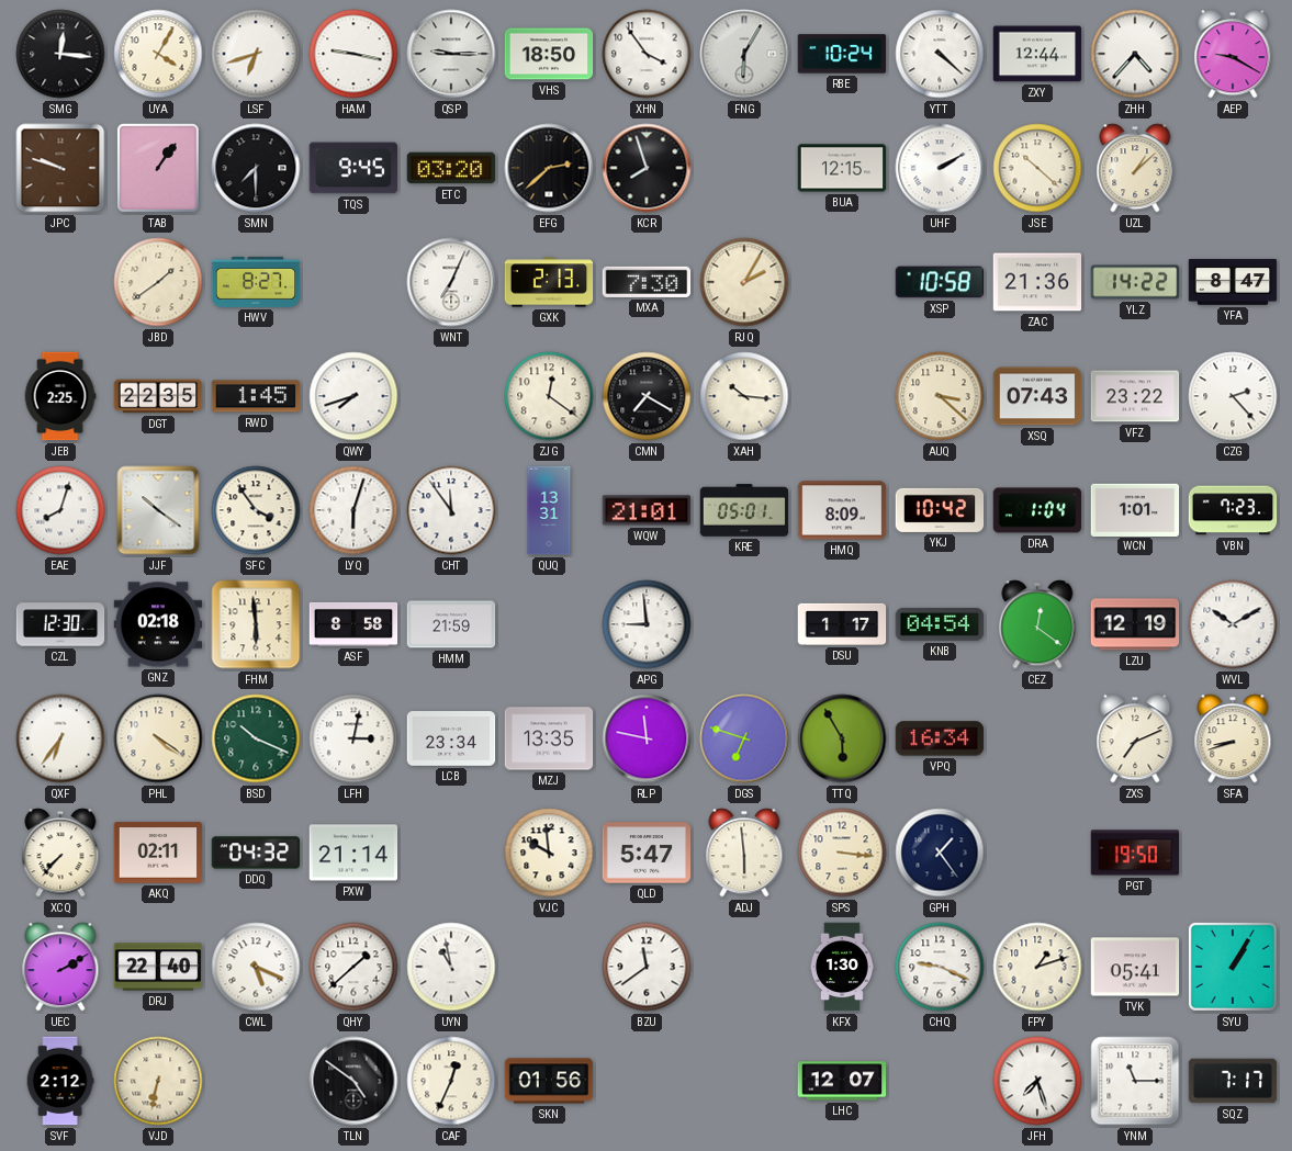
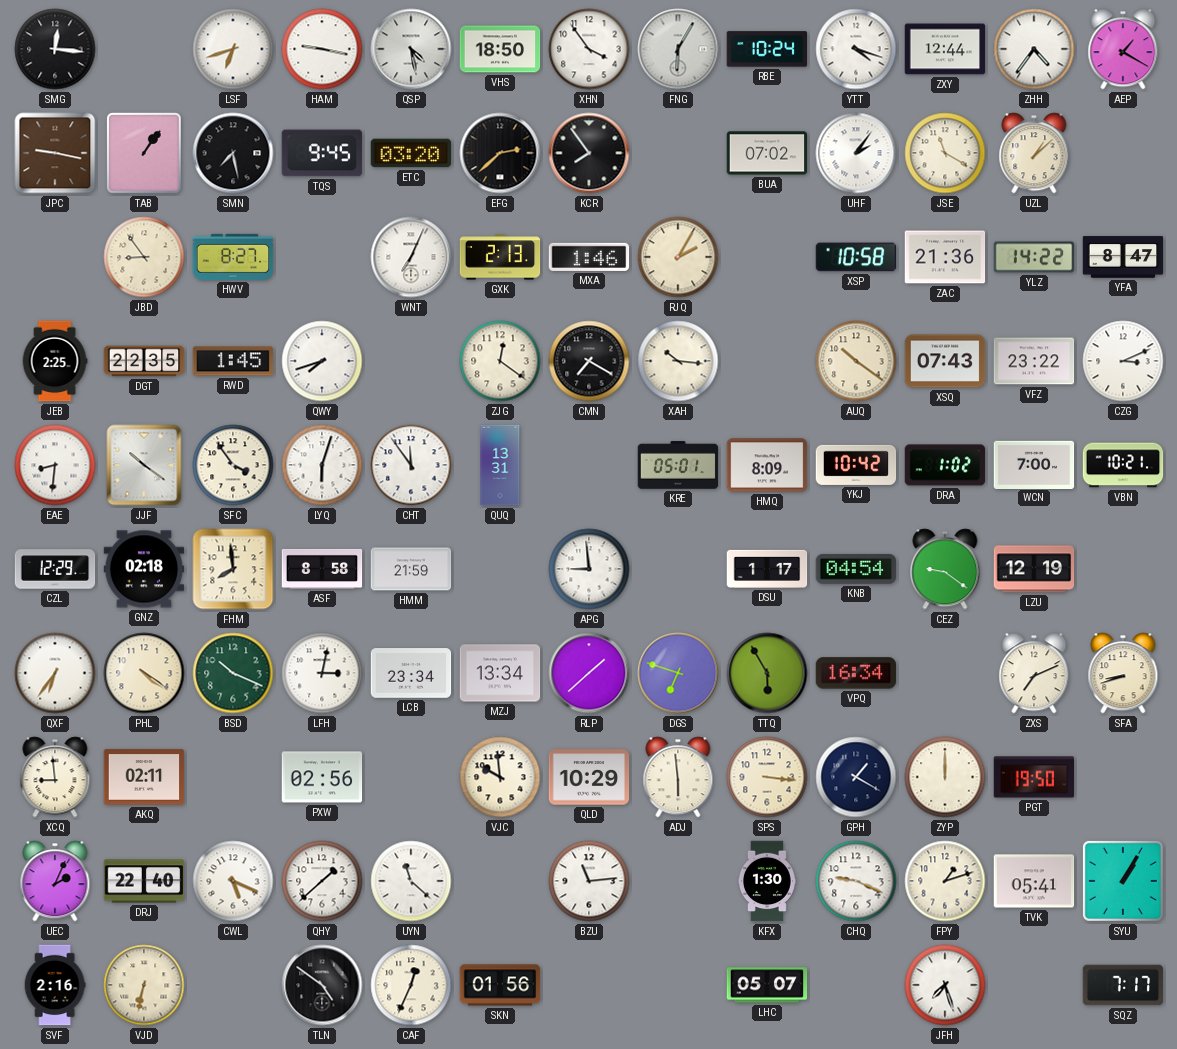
UYA: 4:05 -> none
QSP: 9:15 -> 4:28
YTT: 4:22 -> 4:18
ZHH: 4:37 -> 4:36
AEP: 9:20 -> 1:20
JPC: 9:48 -> 9:17
SMN: 7:30 -> 7:28
KCR: 7:57 -> 7:54
BUA: 12:15 -> 07:02
UHF: 2:10 -> 2:06
JSE: 10:22 -> 11:20
JBD: 1:39 -> 8:54
MXA: 7:30 -> 1:46
AUQ: 3:22 -> 10:21
CZG: 2:23 -> 3:11
EAE: 8:03 -> 8:31
WQW: 21:01 -> none
DRA: 1:04 -> 1:02
WCN: 1:01 -> 7:00
VBN: 7:23 -> 10:21
CZL: 12:30 -> 12:29
FHM: 5:59 -> 7:59
CEZ: 12:21 -> 9:21
WVL: 10:10 -> none
MZJ: 13:35 -> 13:34
RLP: 11:47 -> 1:38
XCQ: 7:37 -> 8:59
DDQ: 04:32 -> none
PXW: 21:14 -> 02:56
QLD: 5:47 -> 10:29
GPH: 1:24 -> 1:20
ZYP: none -> 12:00
UEC: 2:10 -> 2:04
UYN: 10:58 -> 11:22
BZU: 11:39 -> 11:14
SVF: 2:12 -> 2:16
LHC: 12:07 -> 05:07
YNM: 11:15 -> none
